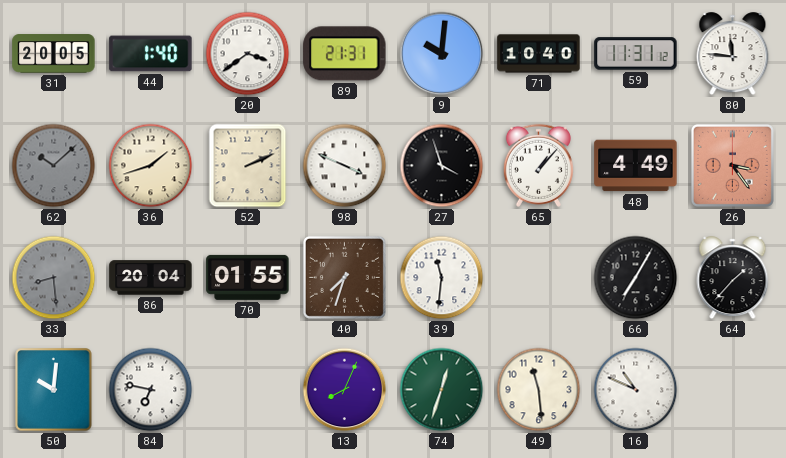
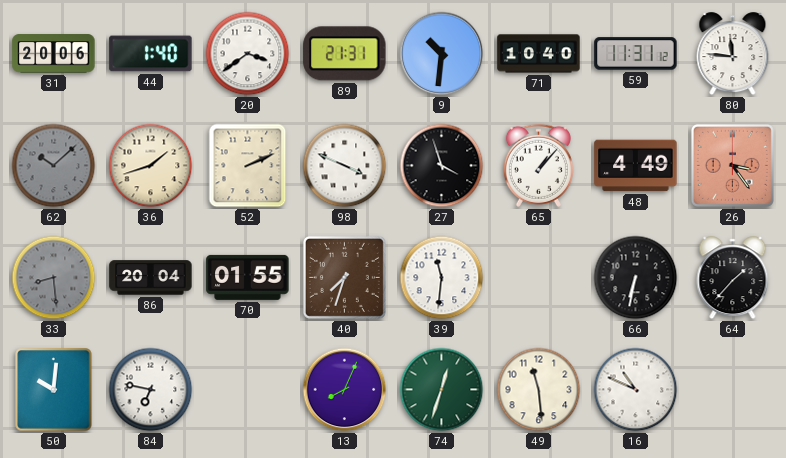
31: 20:05 -> 20:06
9: 10:01 -> 10:31
66: 7:05 -> 6:32
